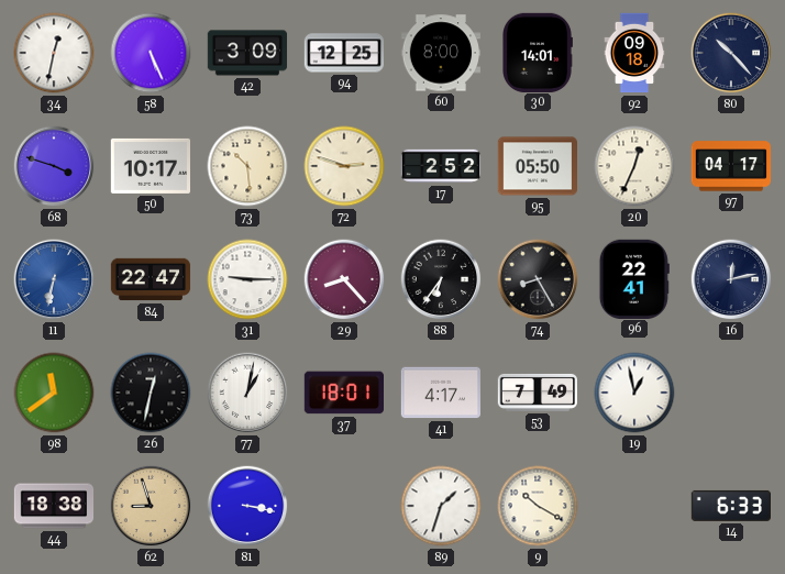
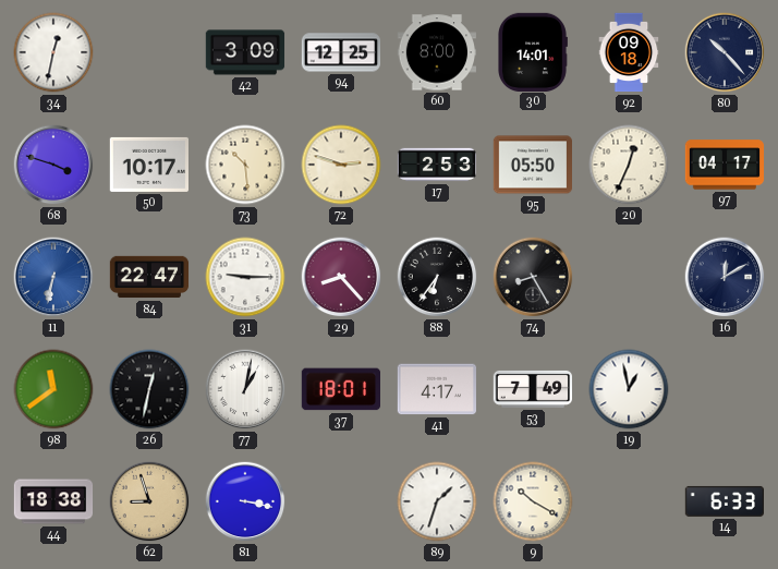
58: 5:26 -> none
17: 2:52 -> 2:53
96: 22:41 -> none
16: 12:13 -> 12:10
